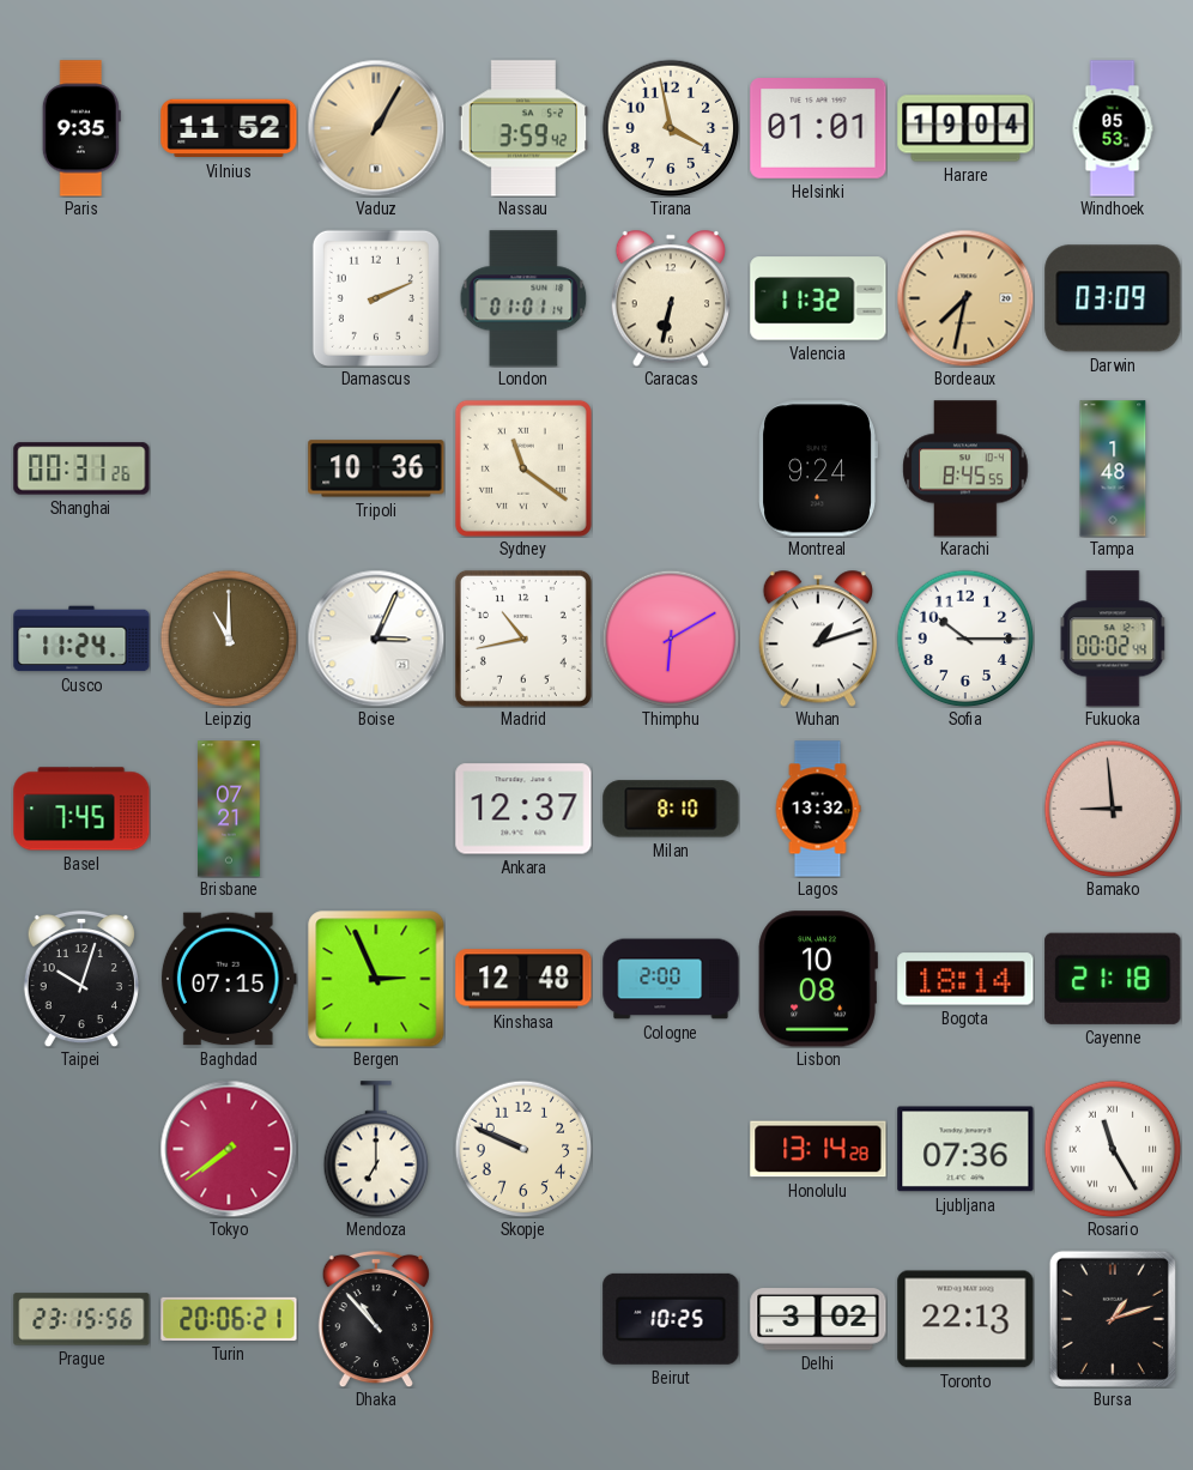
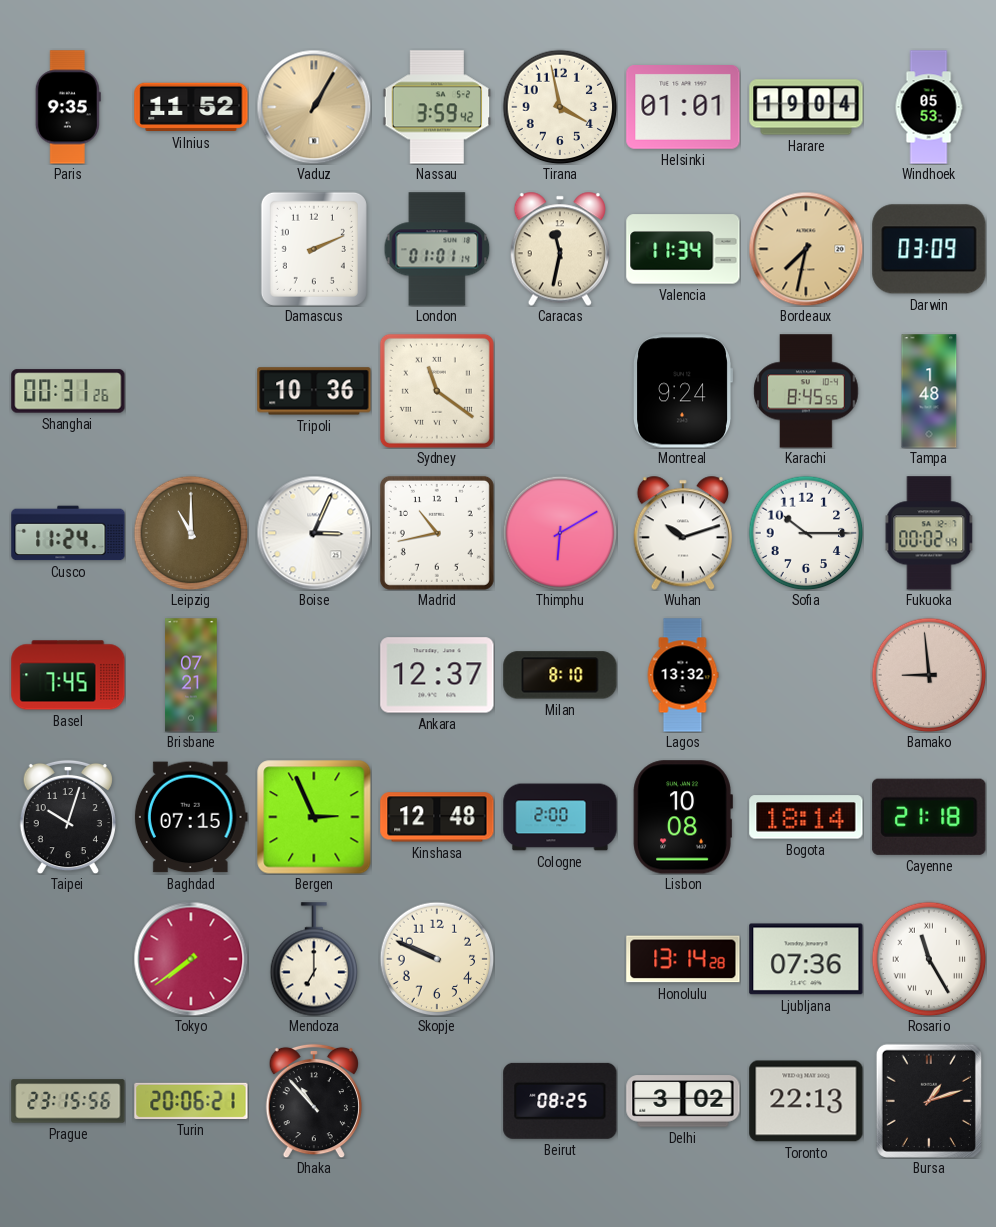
Caracas: 6:32 -> 11:32
Valencia: 11:32 -> 11:34
Wuhan: 1:12 -> 10:12
Beirut: 10:25 -> 08:25
